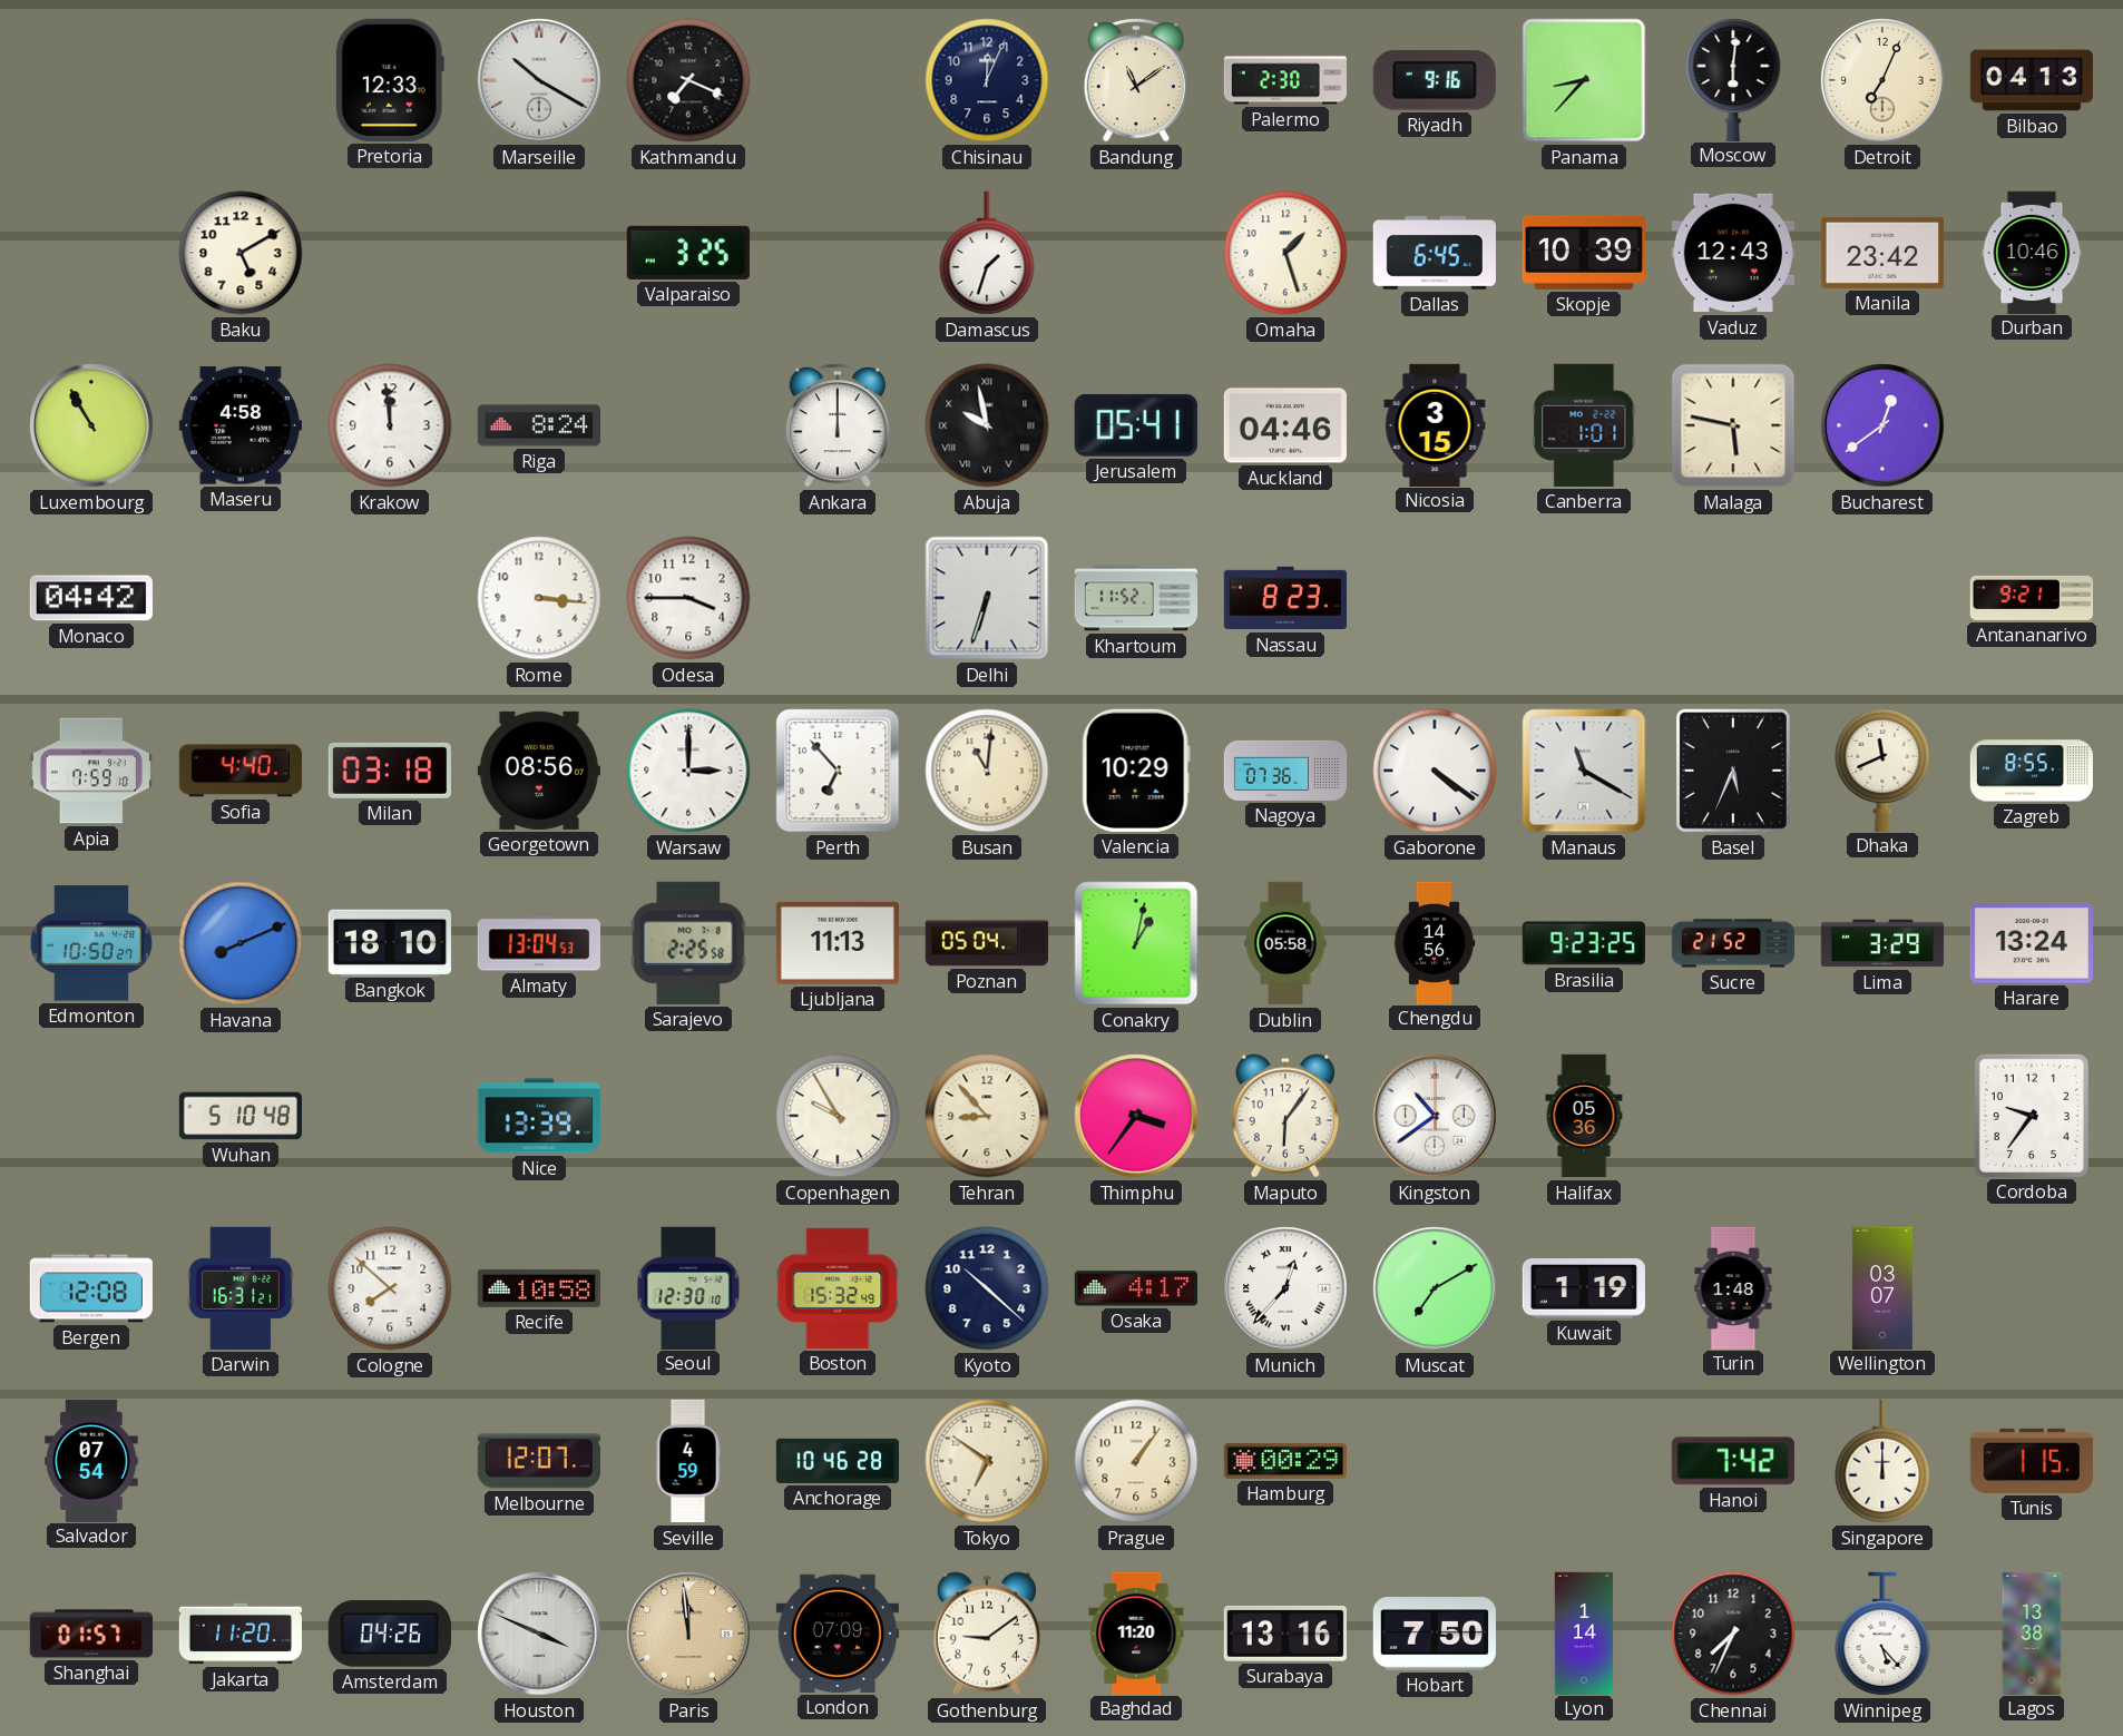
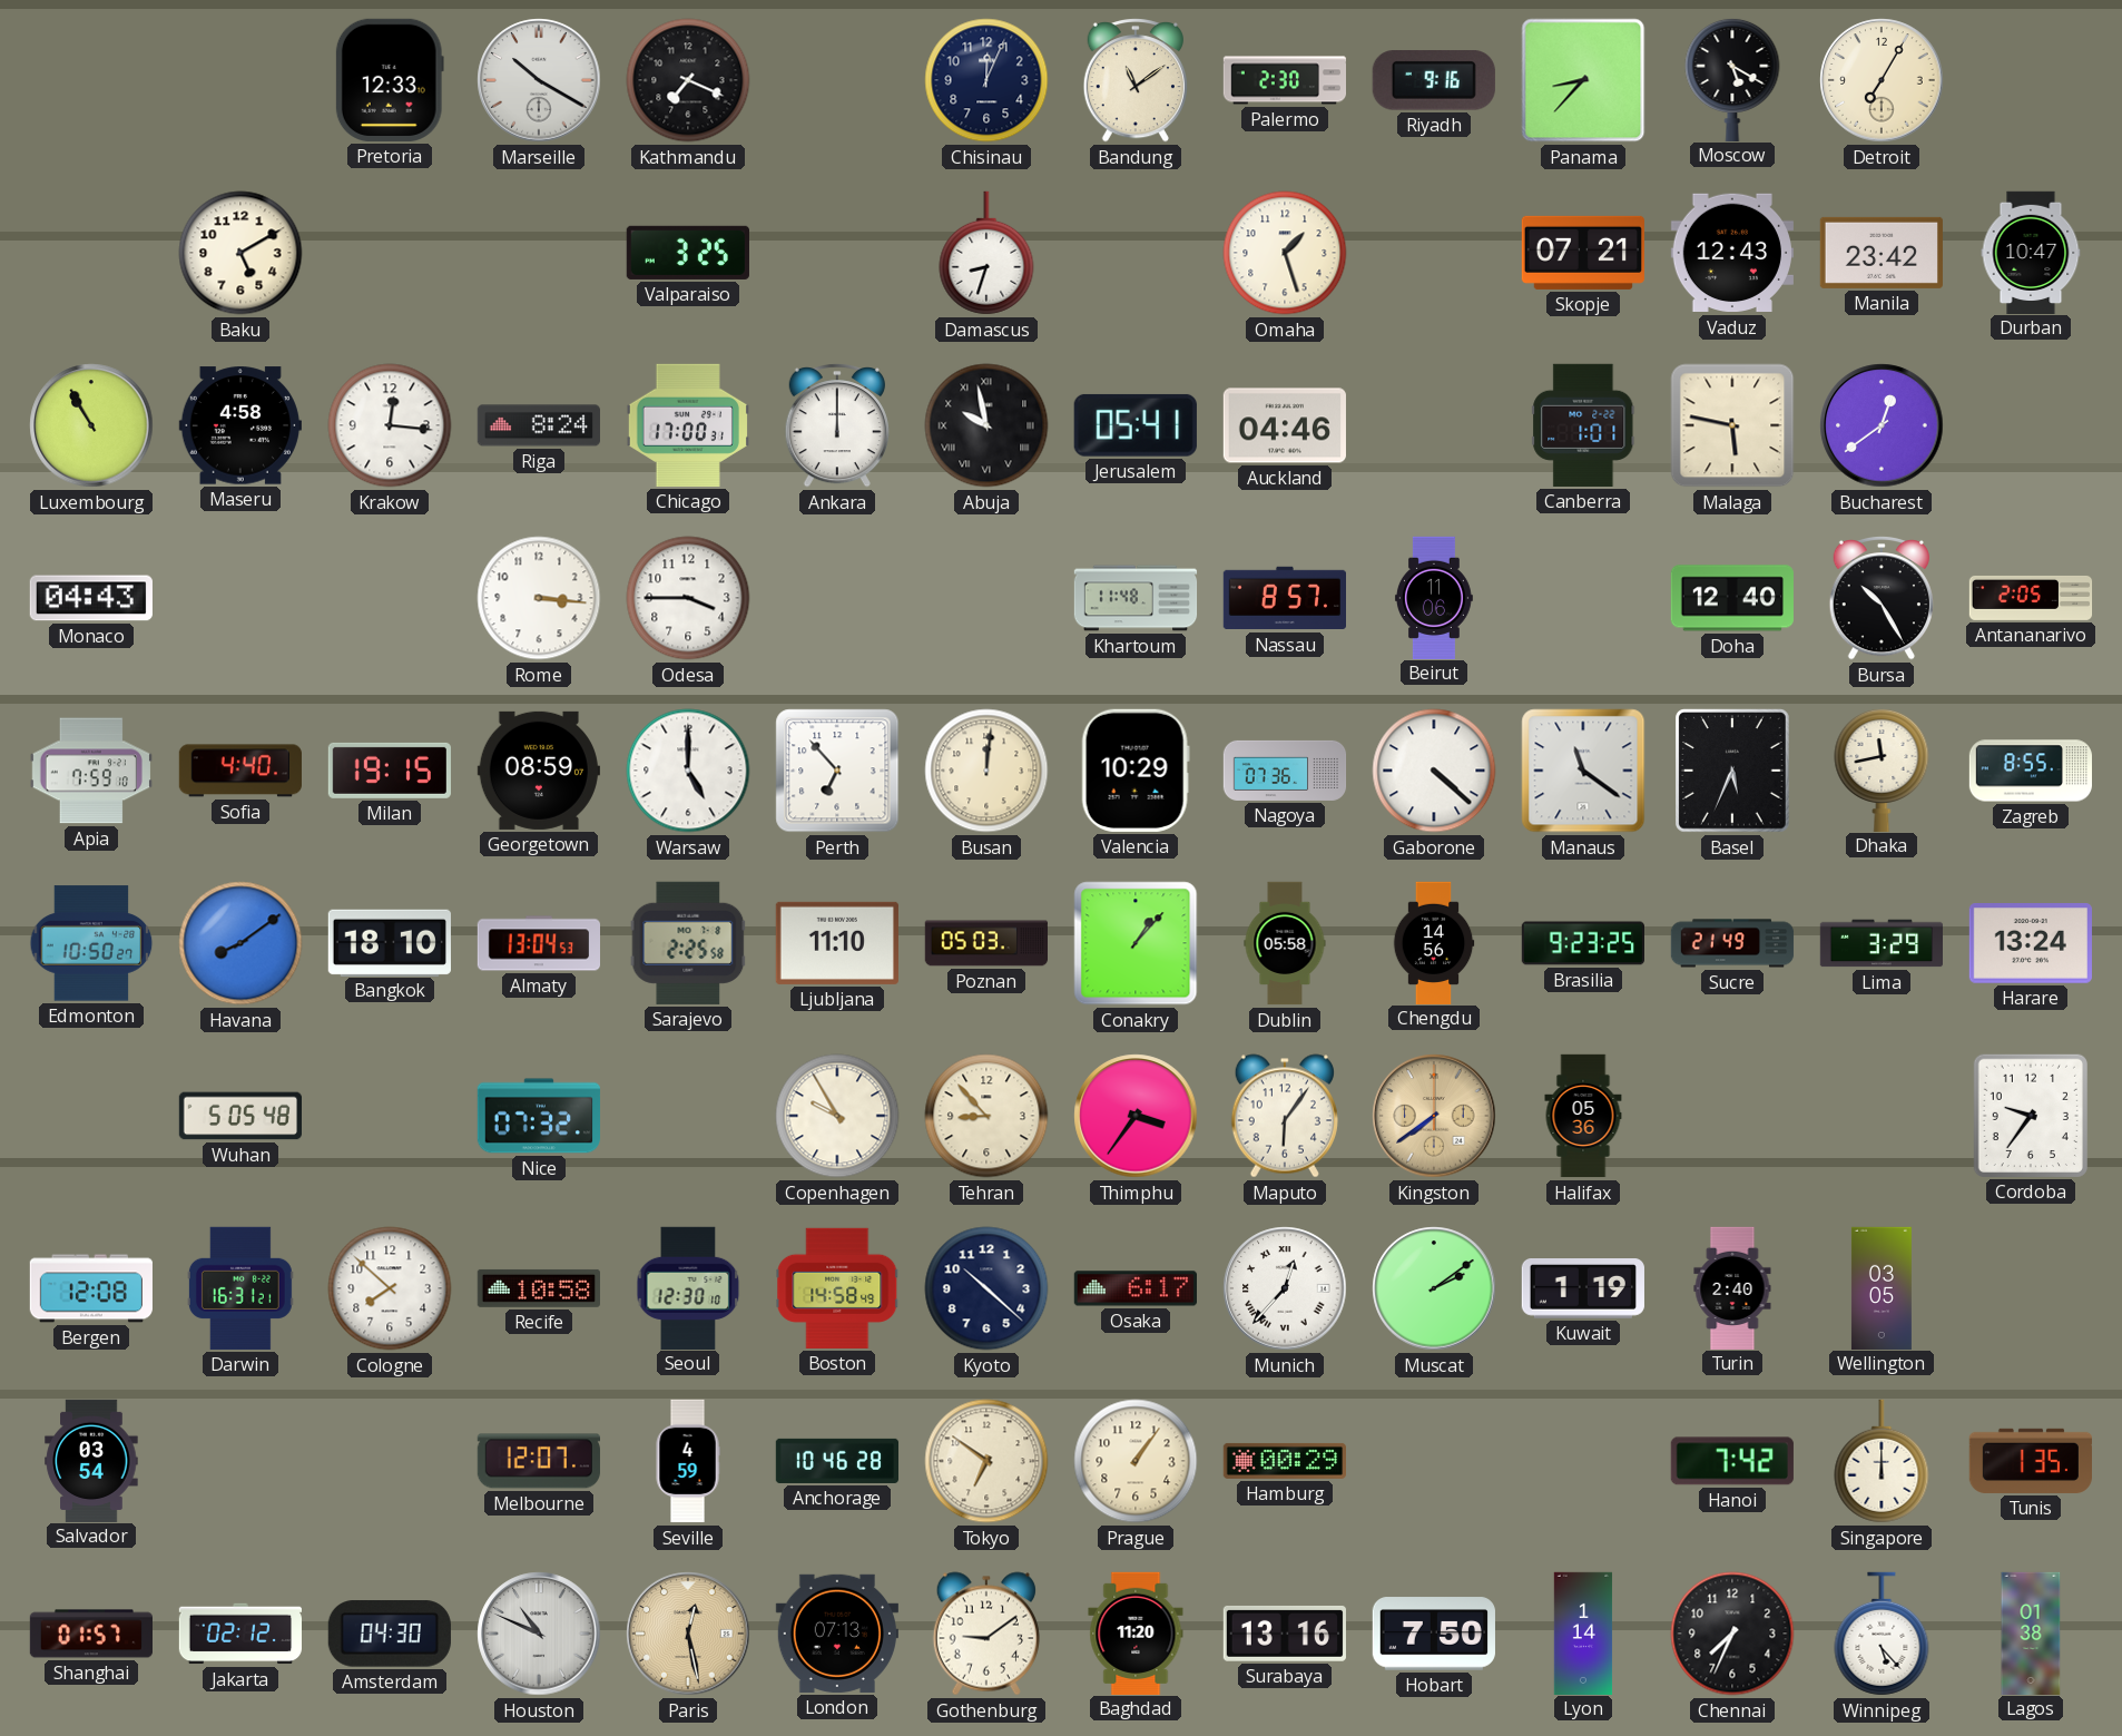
Moscow: 6:01 -> 5:20
Detroit: 7:04 -> 7:05
Bilbao: 04:13 -> none
Damascus: 1:33 -> 8:33
Dallas: 6:45 -> none
Skopje: 10:39 -> 07:21
Durban: 10:46 -> 10:47
Krakow: 11:59 -> 12:16
Chicago: none -> 17:00
Nicosia: 3:15 -> none
Monaco: 04:42 -> 04:43
Delhi: 6:33 -> none
Khartoum: 11:52 -> 11:48
Nassau: 8:23 -> 8:57
Beirut: none -> 11:06
Doha: none -> 12:40
Bursa: none -> 10:25
Antananarivo: 9:21 -> 2:05
Milan: 03:18 -> 19:15
Georgetown: 08:56 -> 08:59
Warsaw: 3:00 -> 5:00
Busan: 11:01 -> 12:01
Gaborone: 4:21 -> 4:22
Manaus: 11:20 -> 11:21
Dhaka: 11:41 -> 11:43
Havana: 8:11 -> 8:09
Ljubljana: 11:13 -> 11:10
Poznan: 05:04 -> 05:03
Conakry: 1:02 -> 1:07
Sucre: 21:52 -> 21:49
Wuhan: 5:10 -> 5:05
Nice: 13:39 -> 07:32
Kingston: 10:39 -> 7:39
Kingston dial: white -> champagne
Boston: 15:32 -> 14:58
Osaka: 4:17 -> 6:17
Muscat: 7:10 -> 2:09
Turin: 1:48 -> 2:40
Wellington: 03:07 -> 03:05
Salvador: 07:54 -> 03:54
Tunis: 1:15 -> 1:35
Jakarta: 11:20 -> 02:12
Amsterdam: 04:26 -> 04:30
Houston: 3:49 -> 10:49
Paris: 11:59 -> 12:28
London: 07:09 -> 07:13
Lagos: 13:38 -> 01:38
